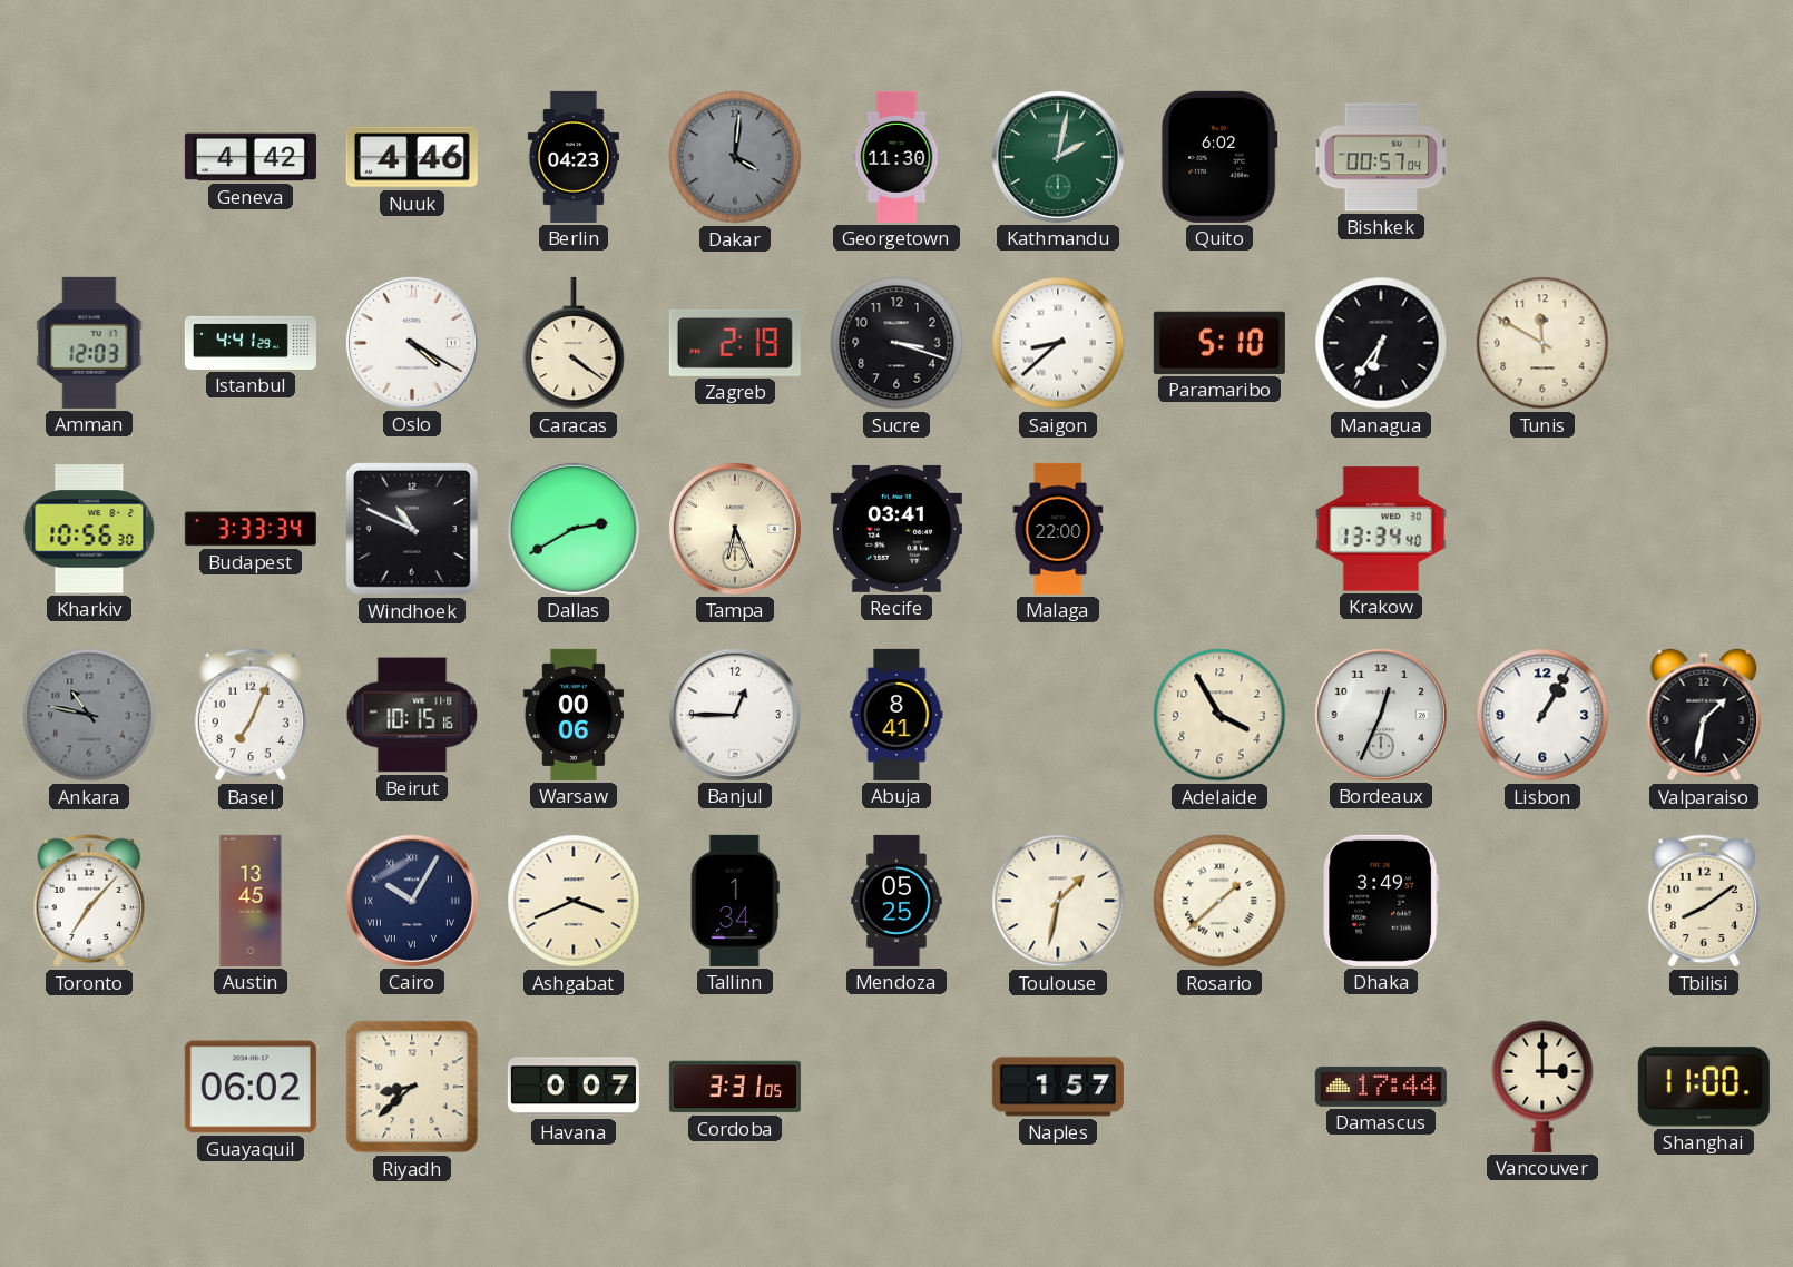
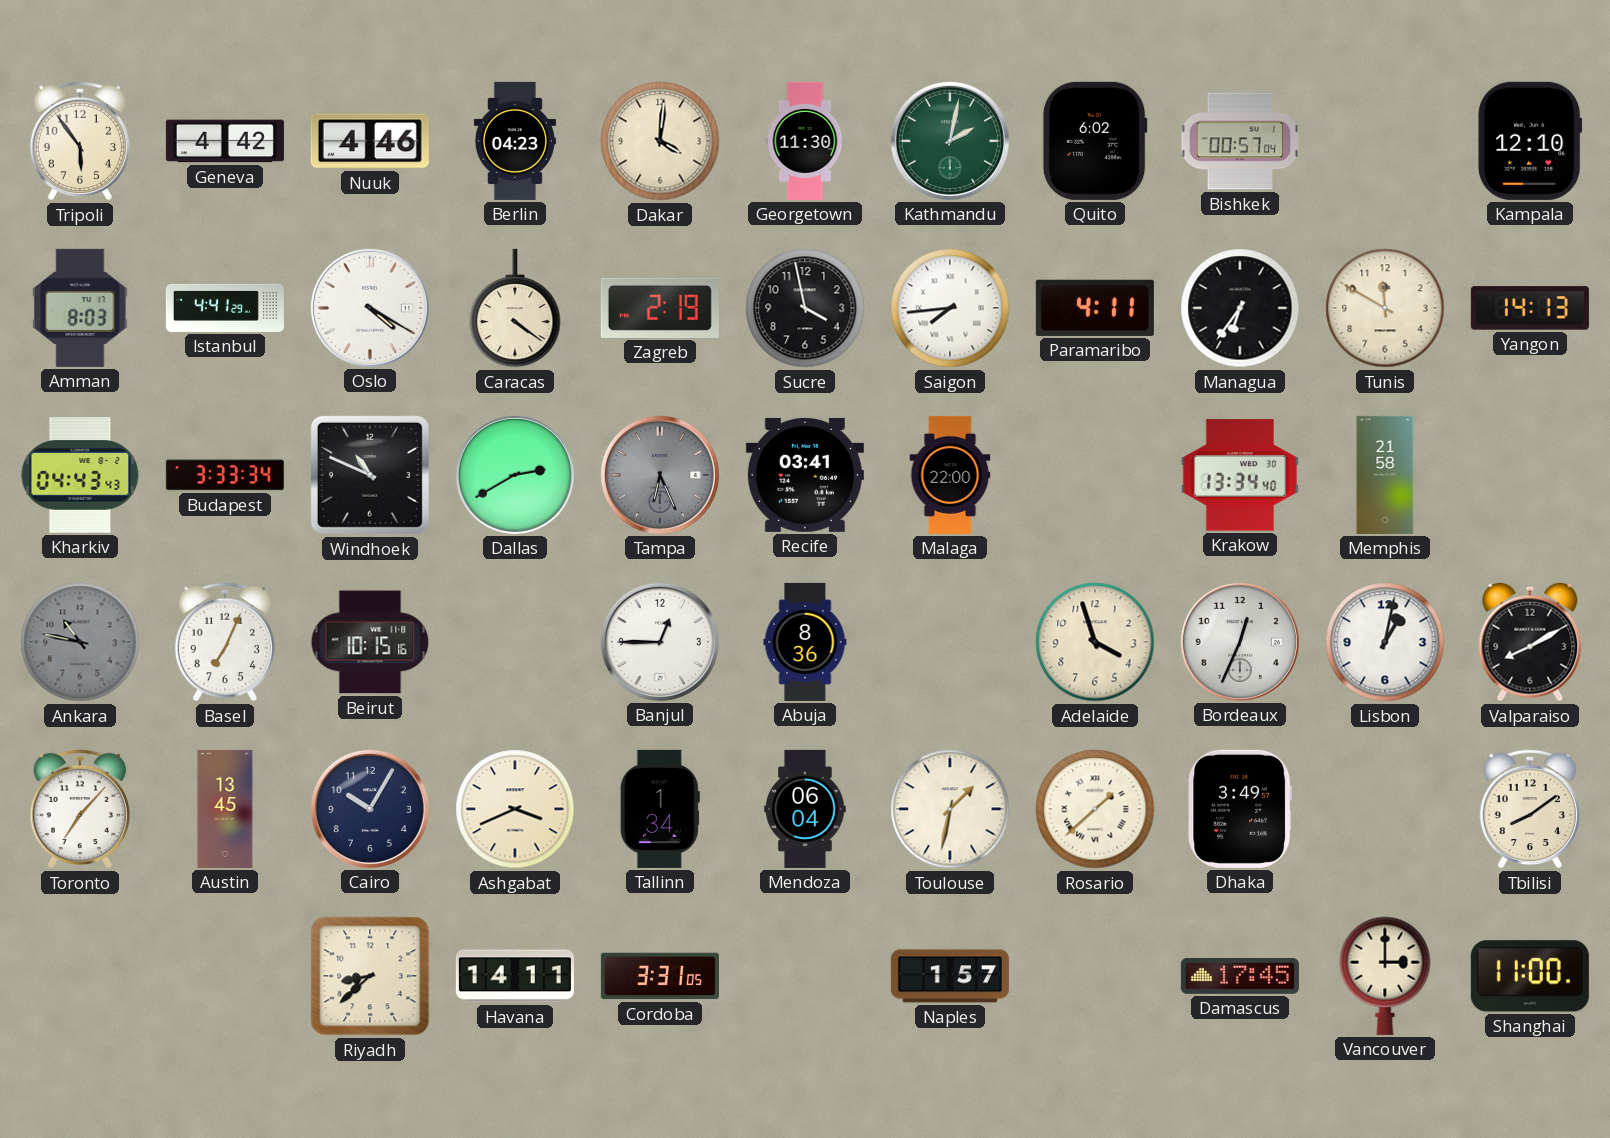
Tripoli: none -> 5:54
Dakar dial: grey -> cream
Kampala: none -> 12:10
Amman: 12:03 -> 8:03
Sucre: 3:18 -> 3:58
Saigon: 8:38 -> 7:44
Paramaribo: 5:10 -> 4:11
Yangon: none -> 14:13
Kharkiv: 10:56 -> 04:43
Tampa dial: cream -> grey
Memphis: none -> 21:58
Warsaw: 00:06 -> none
Abuja: 8:41 -> 8:36
Adelaide: 3:55 -> 3:57
Lisbon: 1:05 -> 1:02
Valparaiso: 1:32 -> 8:10
Cairo numerals: Roman -> Arabic
Mendoza: 05:25 -> 06:04
Guayaquil: 06:02 -> none
Havana: 0:07 -> 14:11
Damascus: 17:44 -> 17:45
